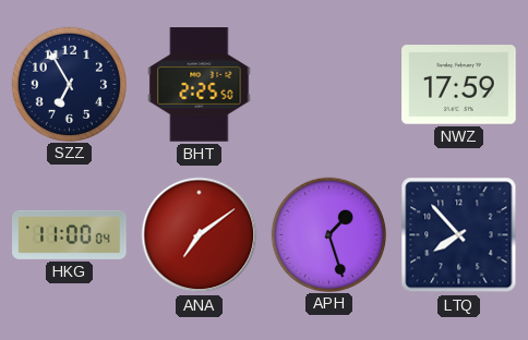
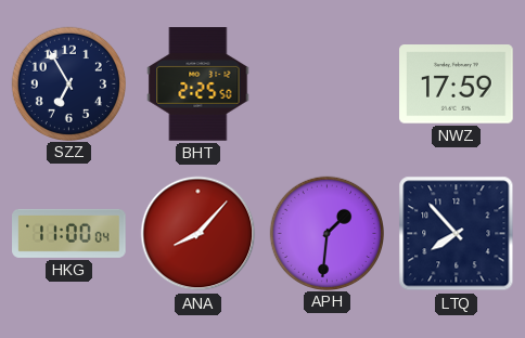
ANA: 7:09 -> 8:07
APH: 1:27 -> 1:31
